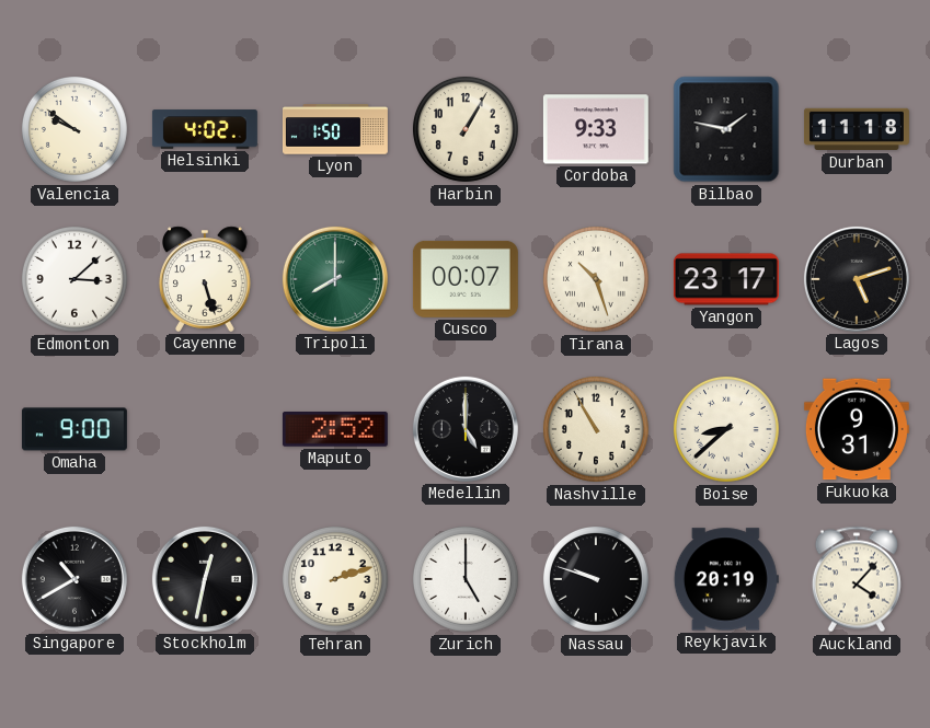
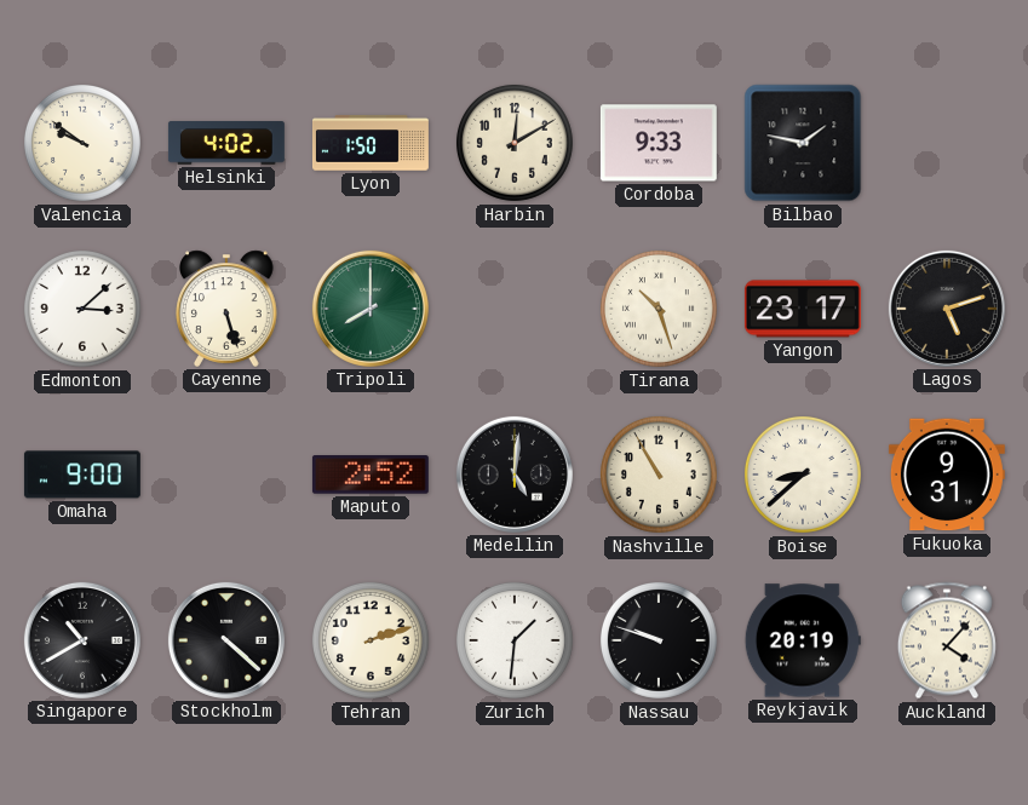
Harbin: 1:05 -> 12:10
Durban: 11:18 -> none
Cusco: 00:07 -> none
Medellin: 5:00 -> 5:01
Stockholm: 12:32 -> 4:22
Zurich: 5:00 -> 1:31
